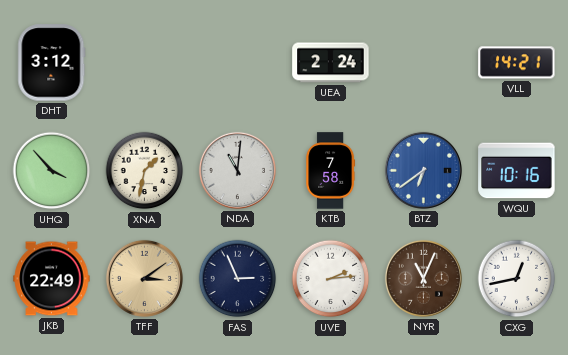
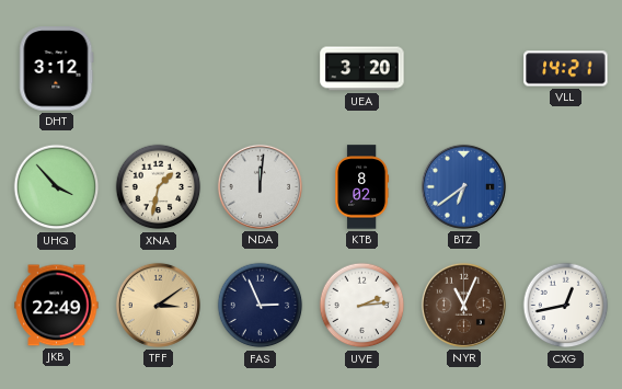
UEA: 2:24 -> 3:20
NDA: 11:01 -> 12:01
KTB: 7:58 -> 8:02
WQU: 10:16 -> none
